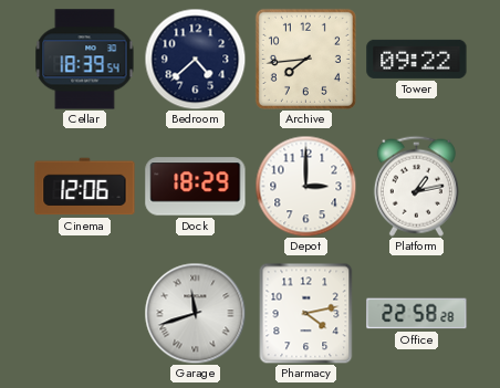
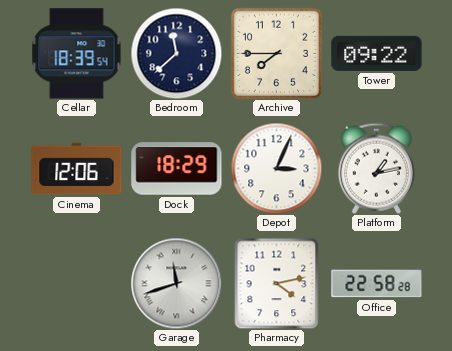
Bedroom: 4:38 -> 11:38
Archive: 7:44 -> 7:45
Depot: 3:00 -> 3:04
